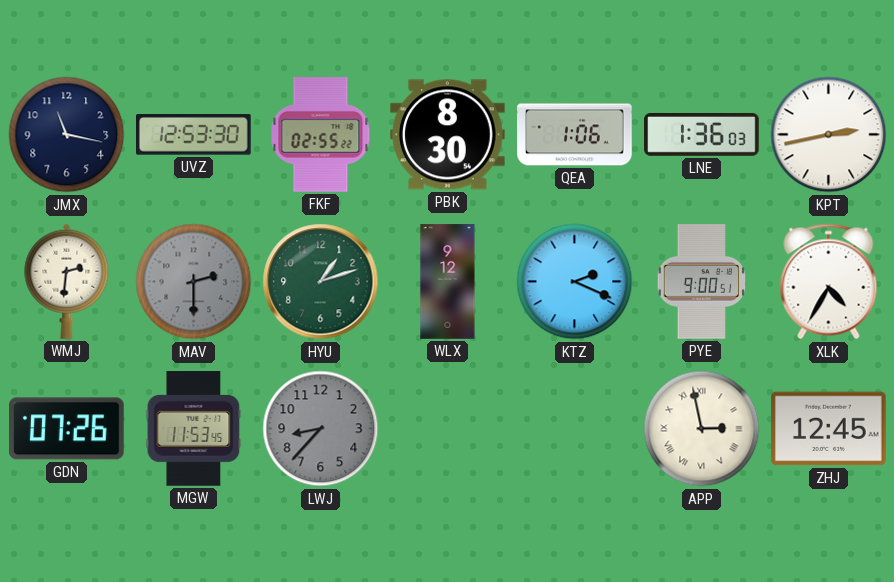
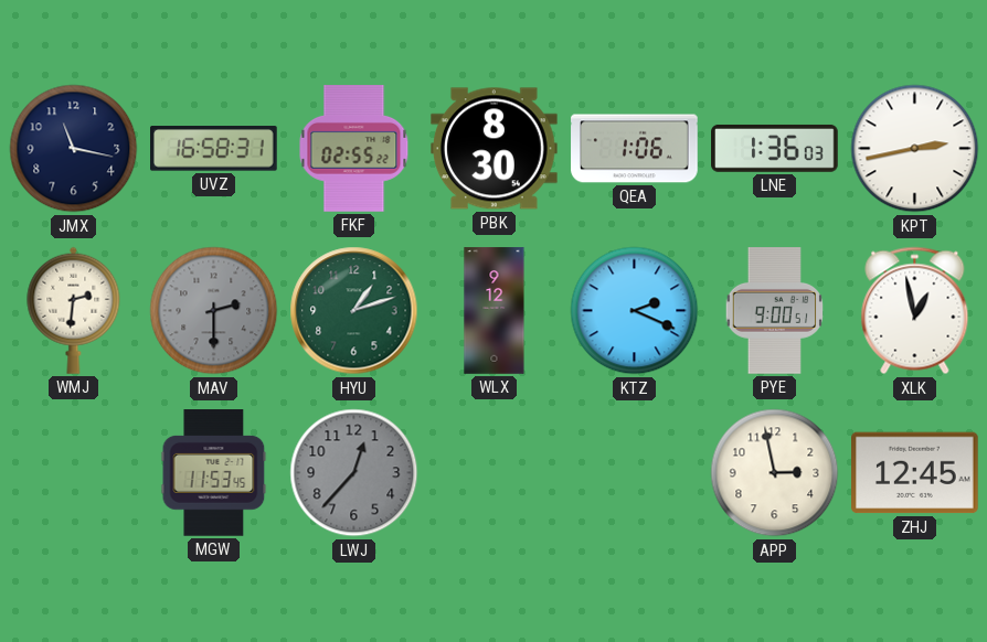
UVZ: 12:53 -> 16:58
XLK: 4:35 -> 12:58
GDN: 07:26 -> none
LWJ: 8:37 -> 12:37
APP numerals: Roman -> Arabic
